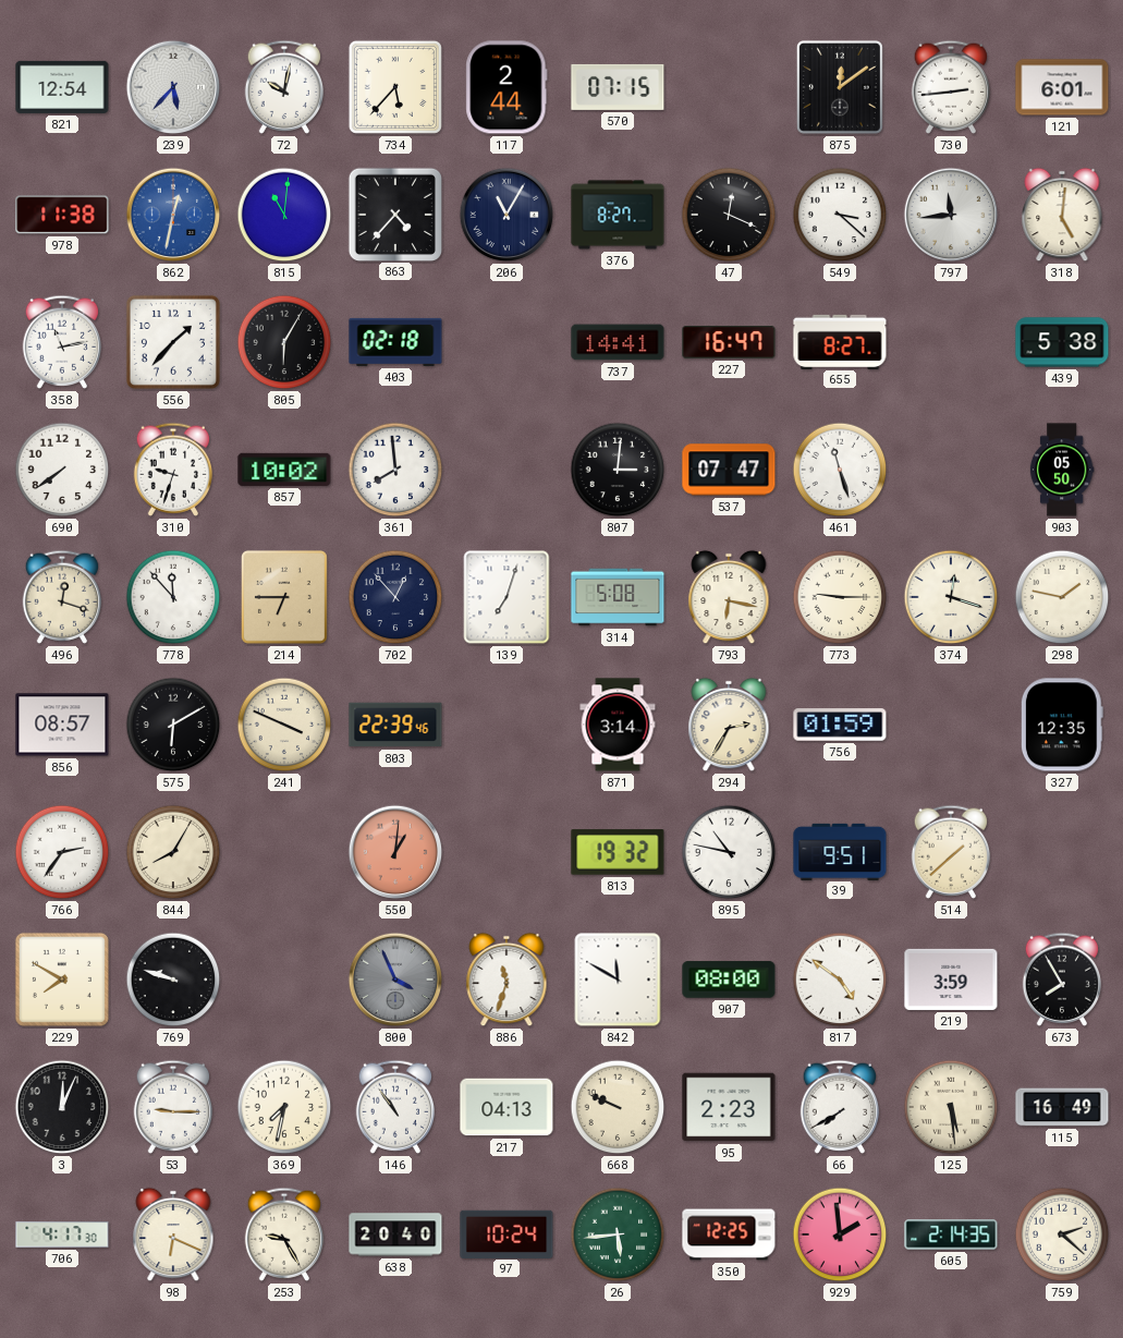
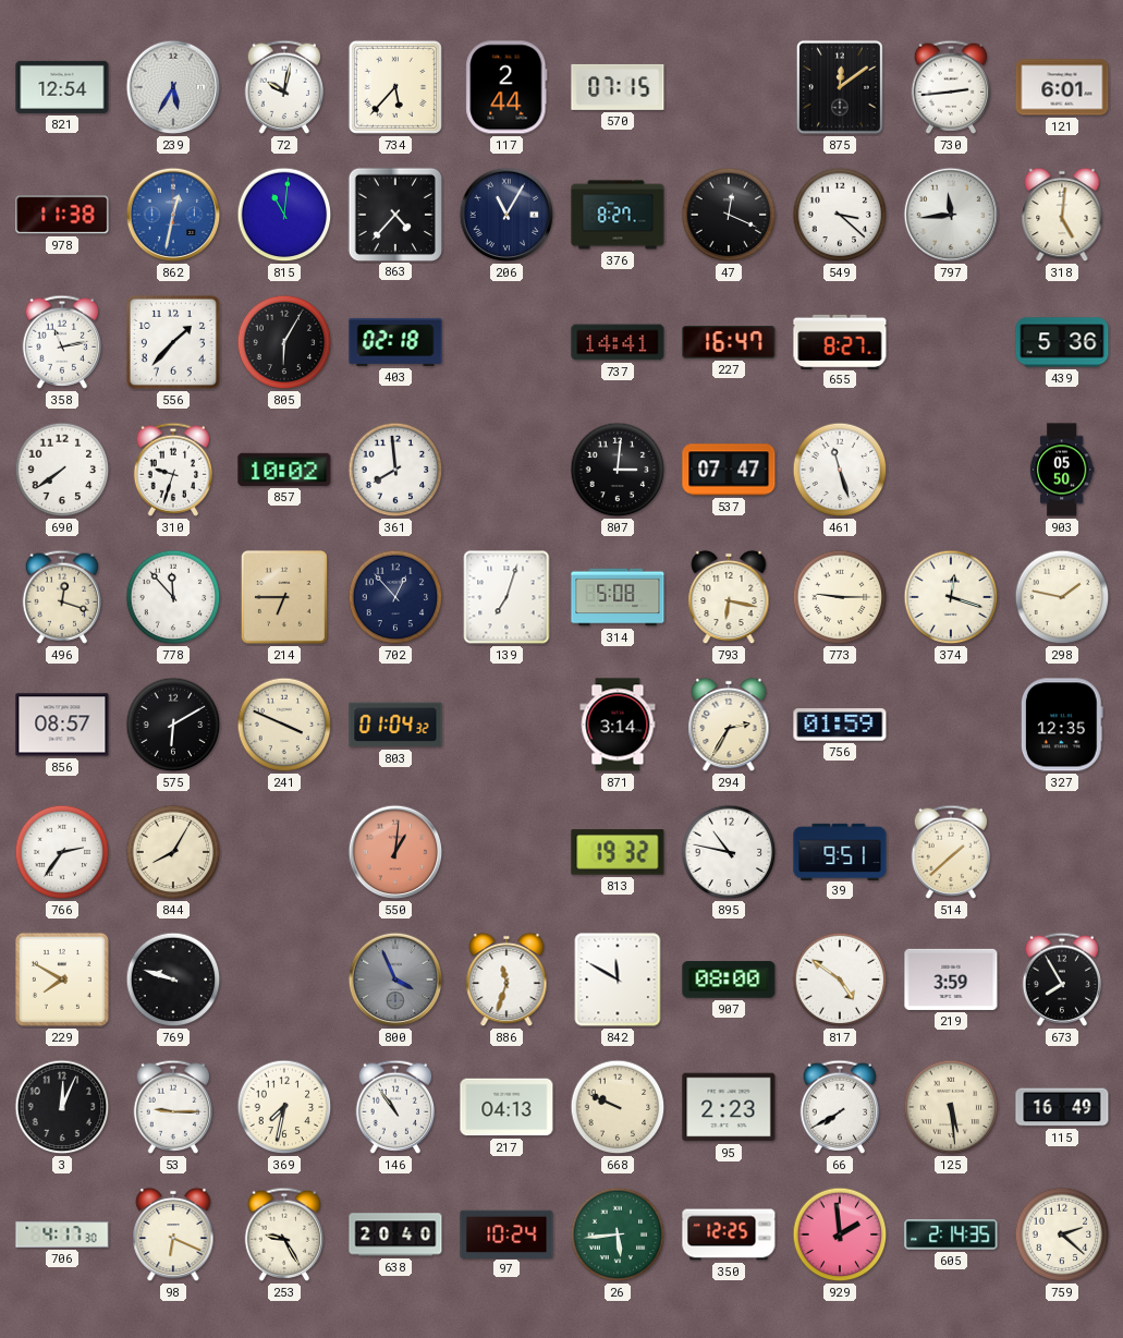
239: 5:37 -> 5:35
439: 5:38 -> 5:36
803: 22:39 -> 01:04
